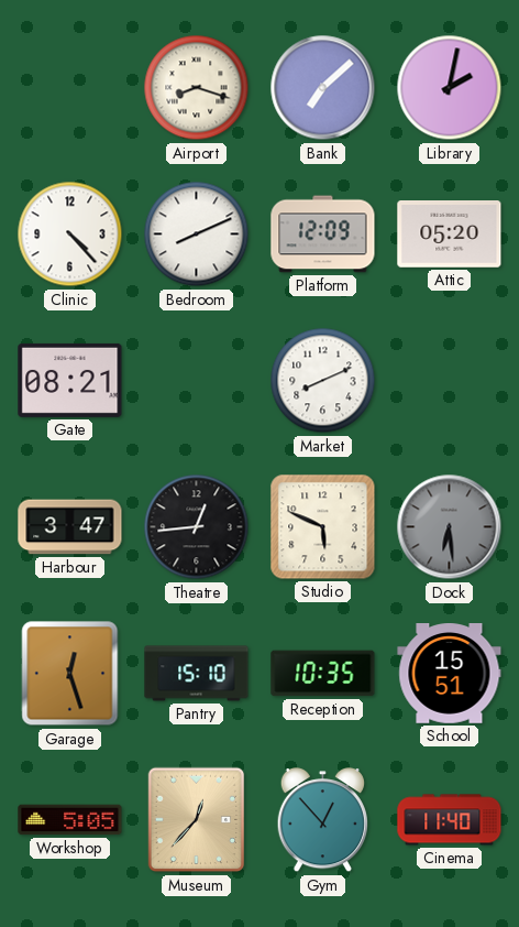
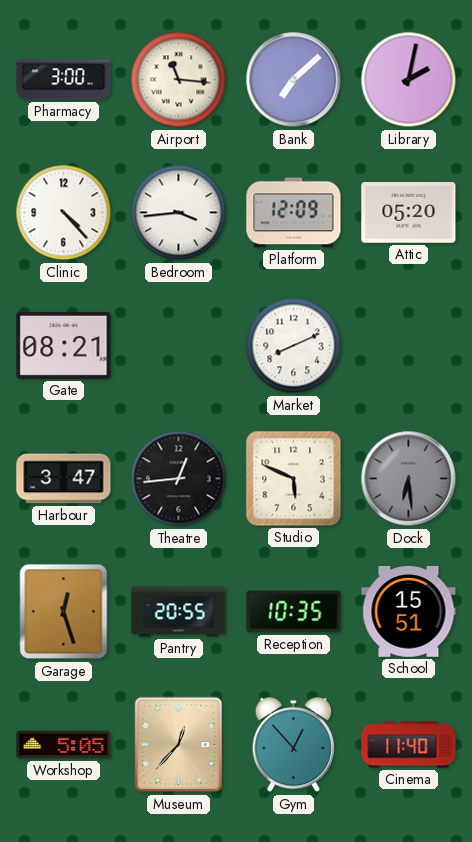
Pharmacy: none -> 3:00
Airport: 8:18 -> 11:16
Bedroom: 8:11 -> 3:44
Pantry: 15:10 -> 20:55
